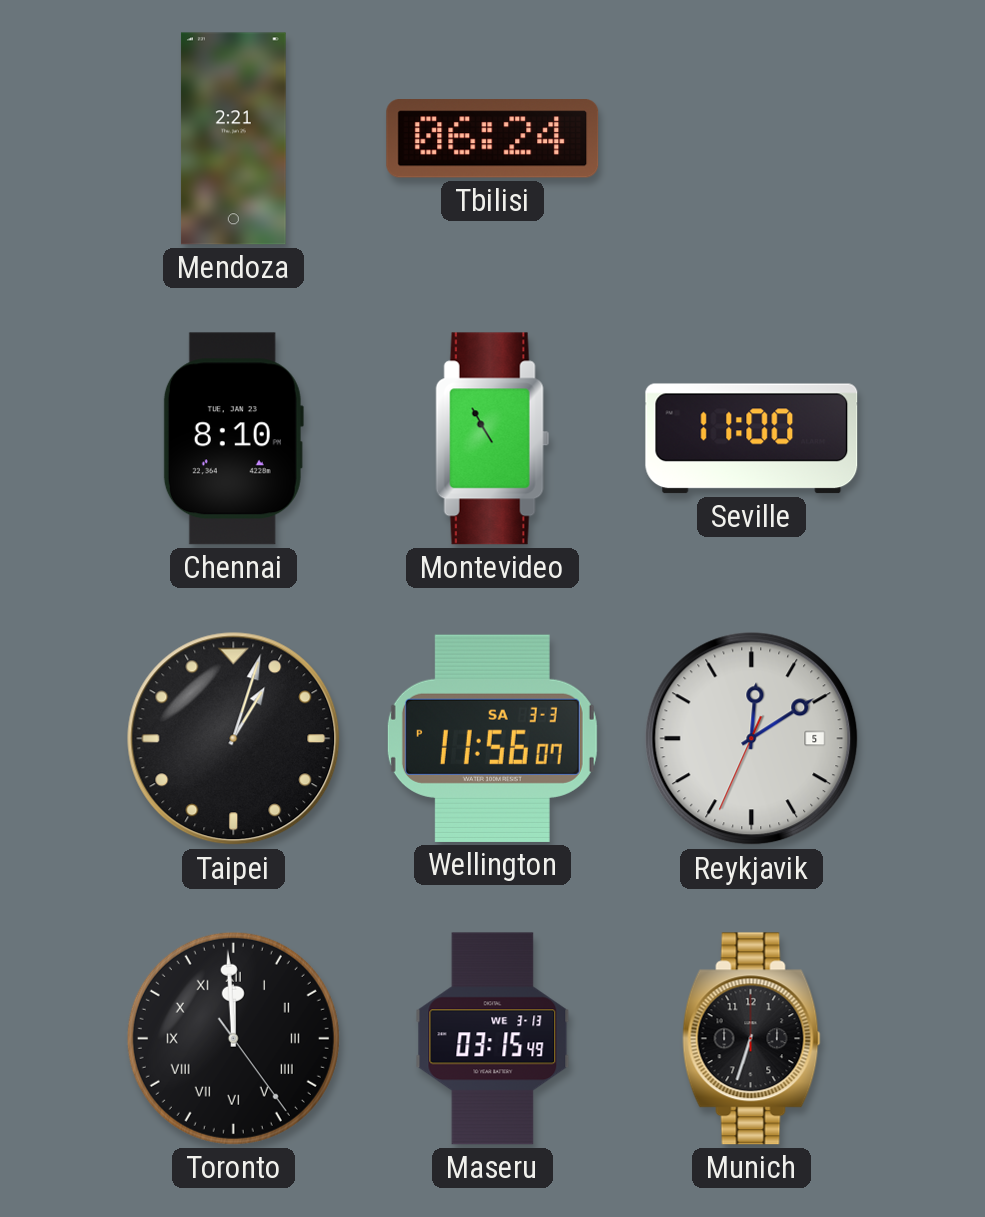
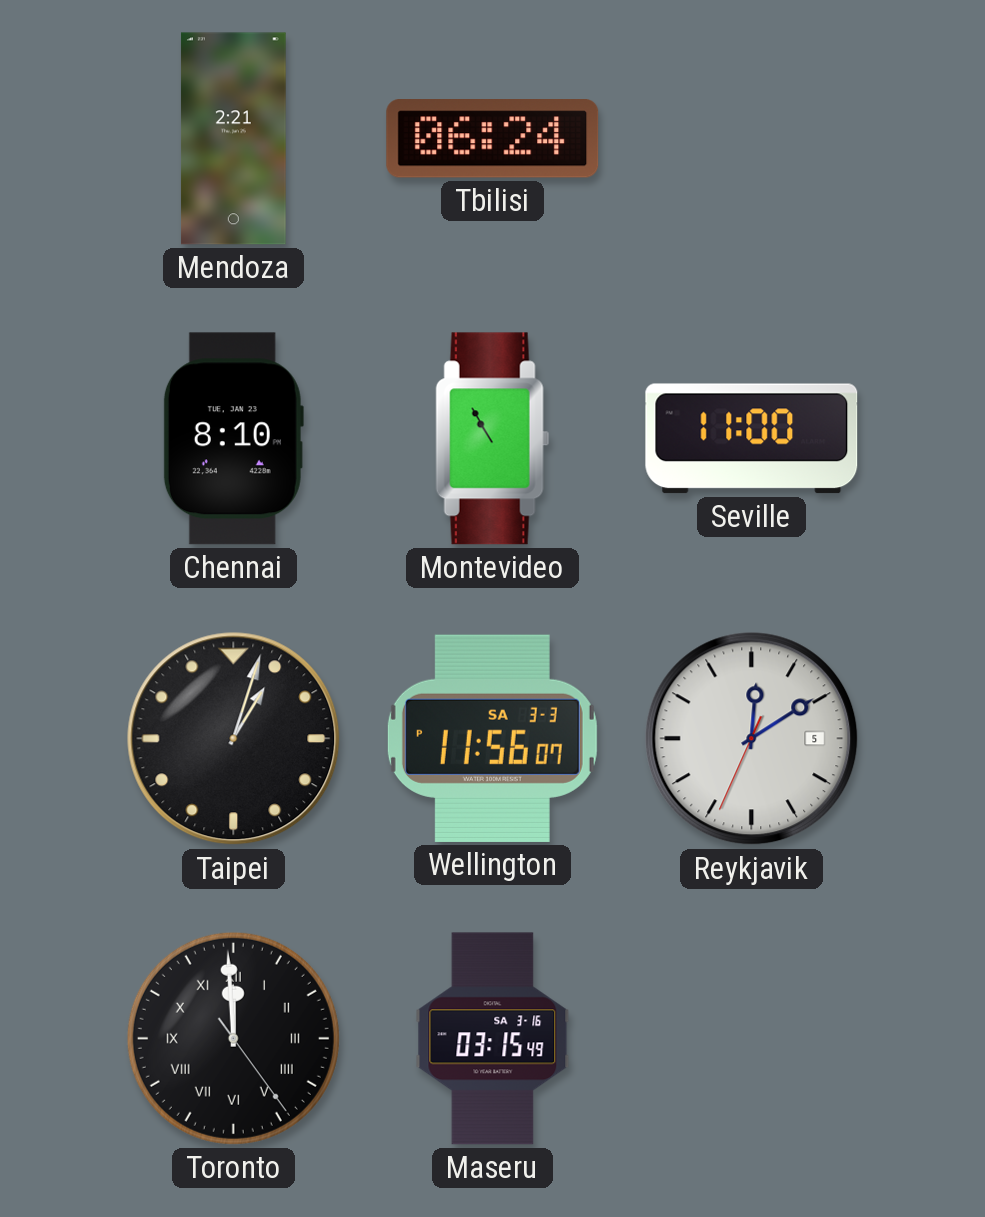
Maseru date: WE 3-13 -> SA 3-16
Munich: 6:33 -> none
